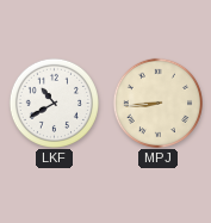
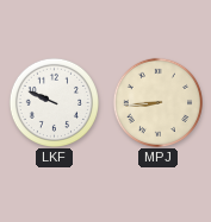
LKF: 10:40 -> 9:49
